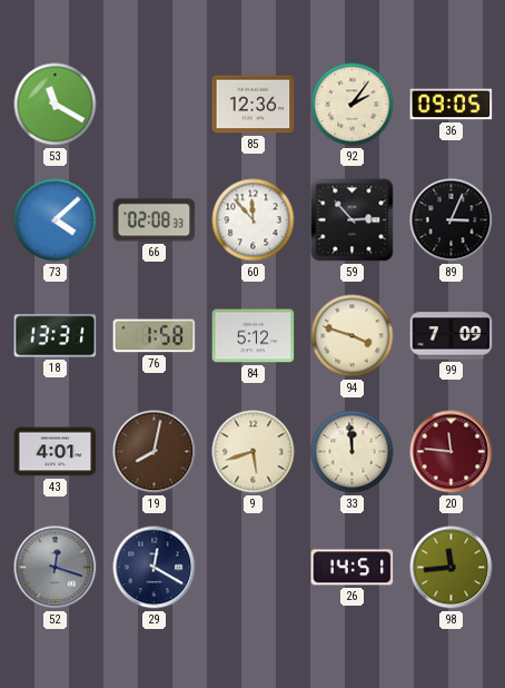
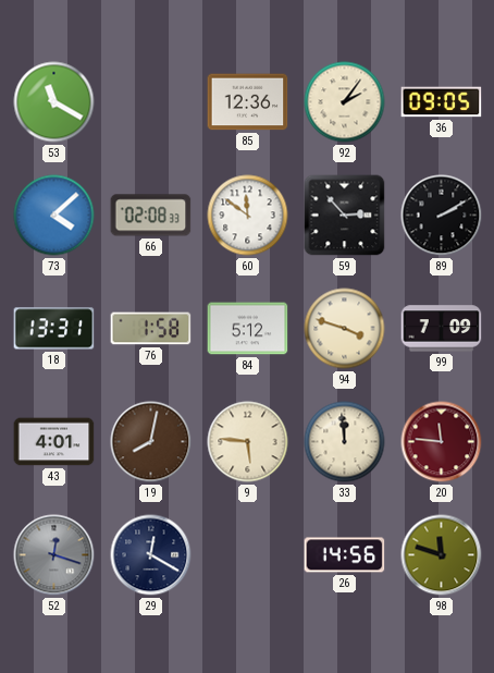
60: 11:53 -> 11:51
89: 3:04 -> 2:10
9: 5:42 -> 5:46
26: 14:51 -> 14:56
98: 11:44 -> 11:48
